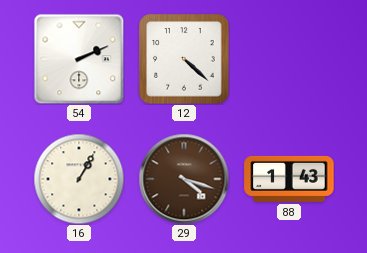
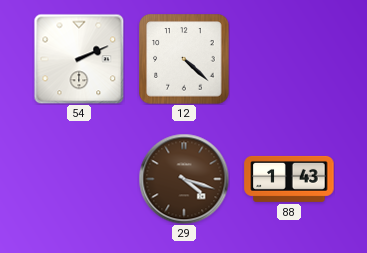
16: 1:05 -> none
